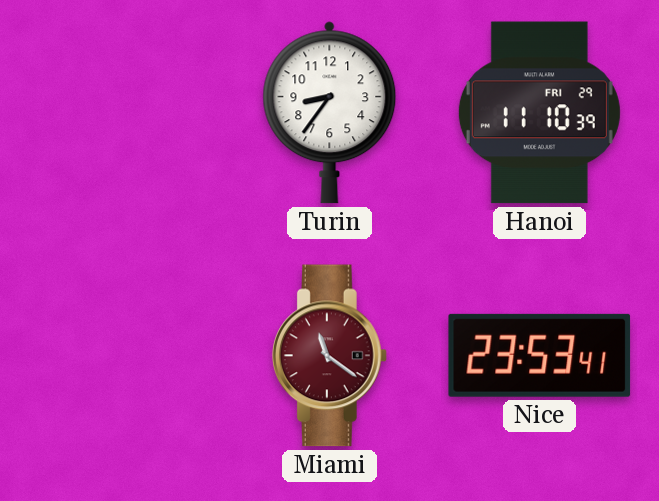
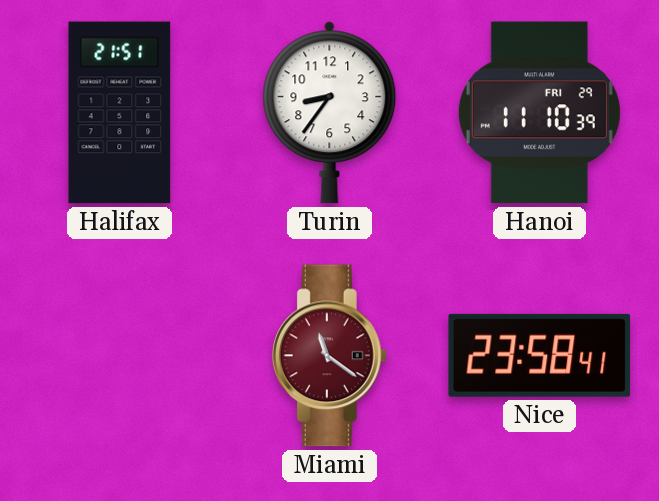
Halifax: none -> 21:51
Nice: 23:53 -> 23:58
